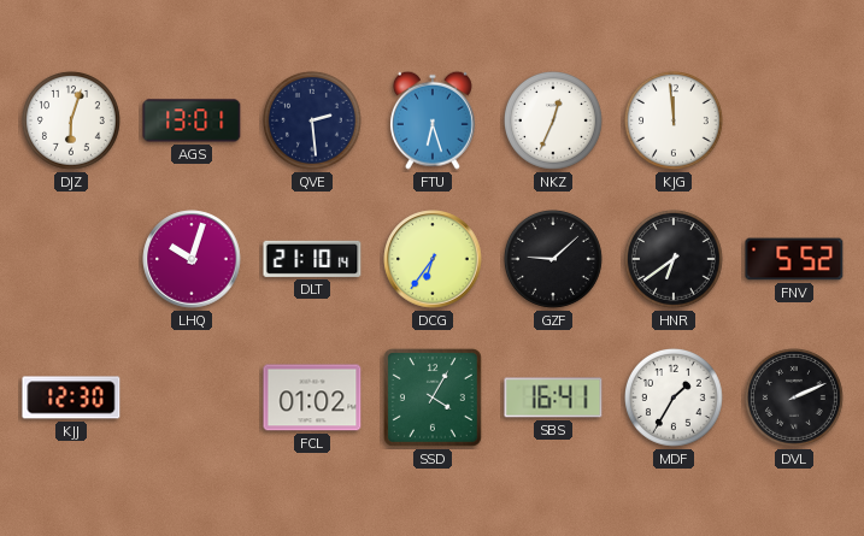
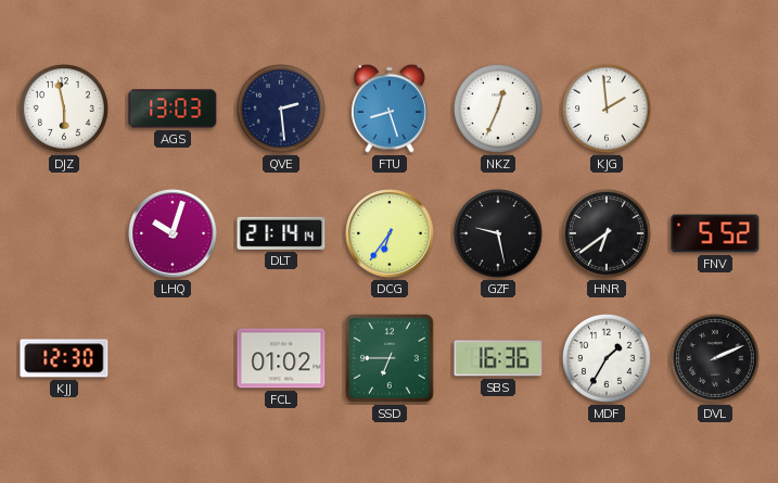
DJZ: 6:03 -> 5:58
AGS: 13:01 -> 13:03
FTU: 6:27 -> 8:27
KJG: 11:59 -> 1:59
DLT: 21:10 -> 21:14
GZF: 9:08 -> 9:28
SSD: 4:05 -> 6:45
SBS: 16:41 -> 16:36
